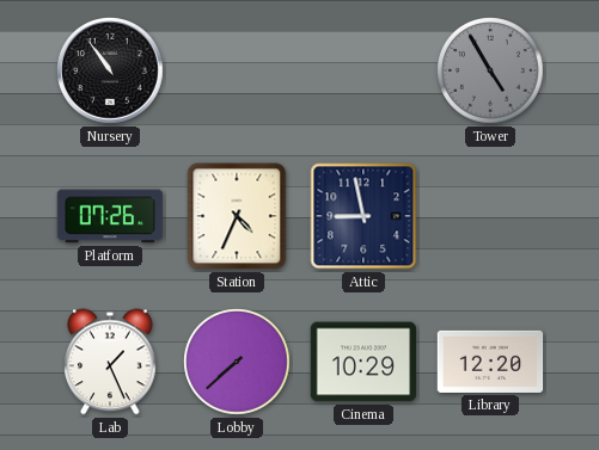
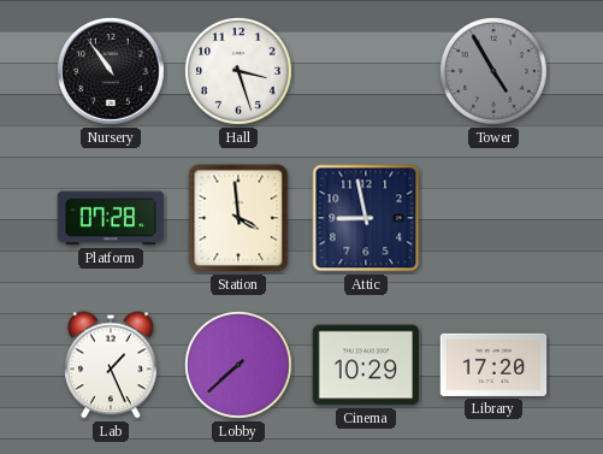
Hall: none -> 3:27
Platform: 07:26 -> 07:28
Station: 4:34 -> 3:59
Library: 12:20 -> 17:20
